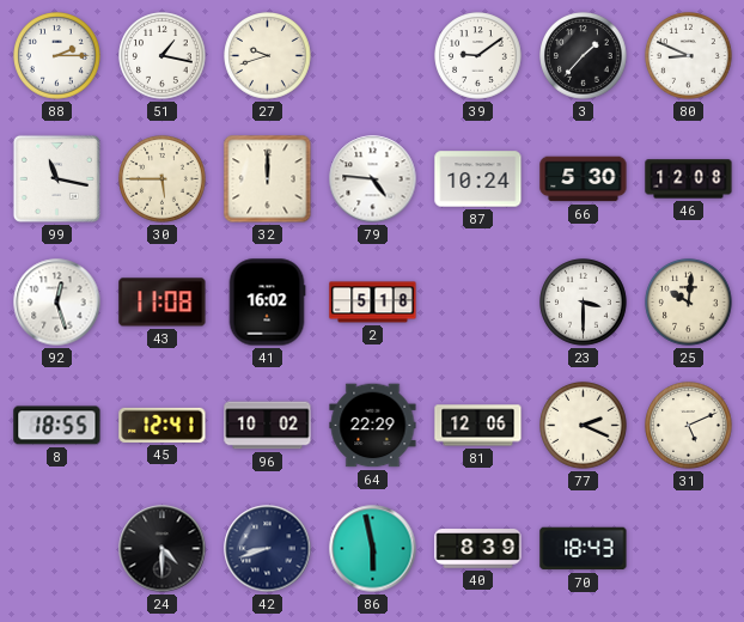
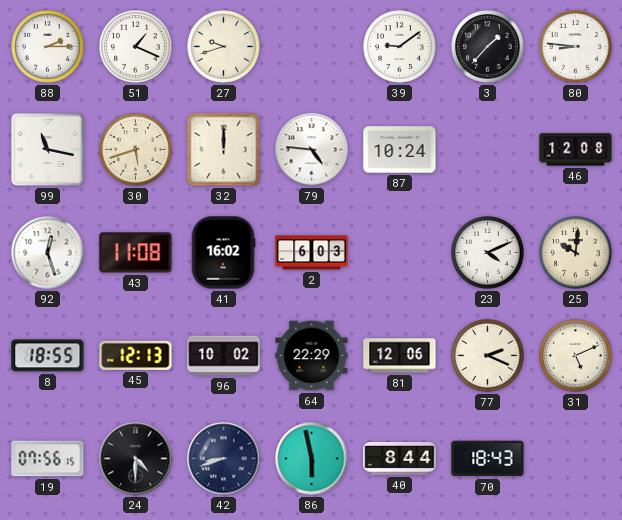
51: 1:17 -> 1:19
80: 8:49 -> 8:46
30: 5:45 -> 5:42
66: 5:30 -> none
2: 5:18 -> 6:03
23: 3:30 -> 4:11
45: 12:41 -> 12:13
19: none -> 07:56
40: 8:39 -> 8:44
